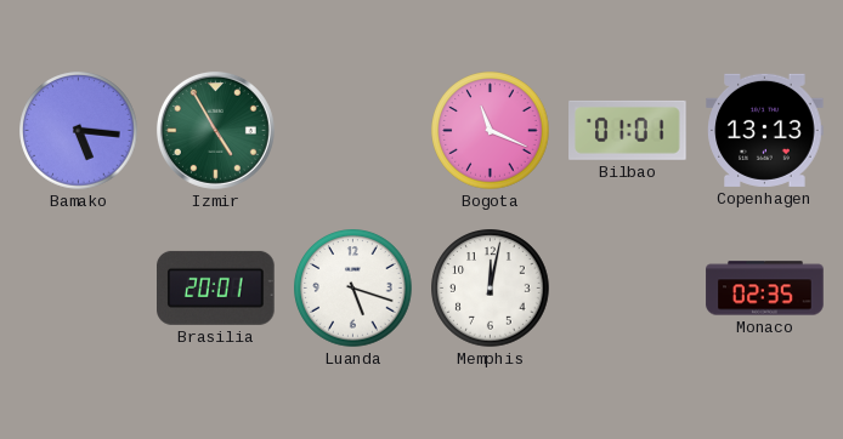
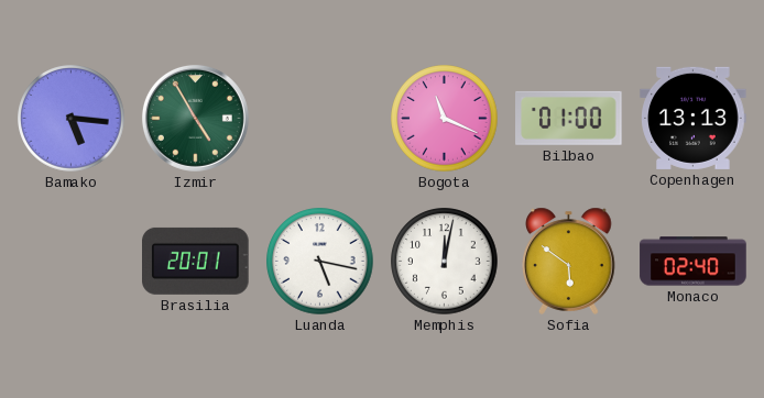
Bilbao: 01:01 -> 01:00
Luanda: 5:18 -> 5:17
Sofia: none -> 5:51
Monaco: 02:35 -> 02:40
